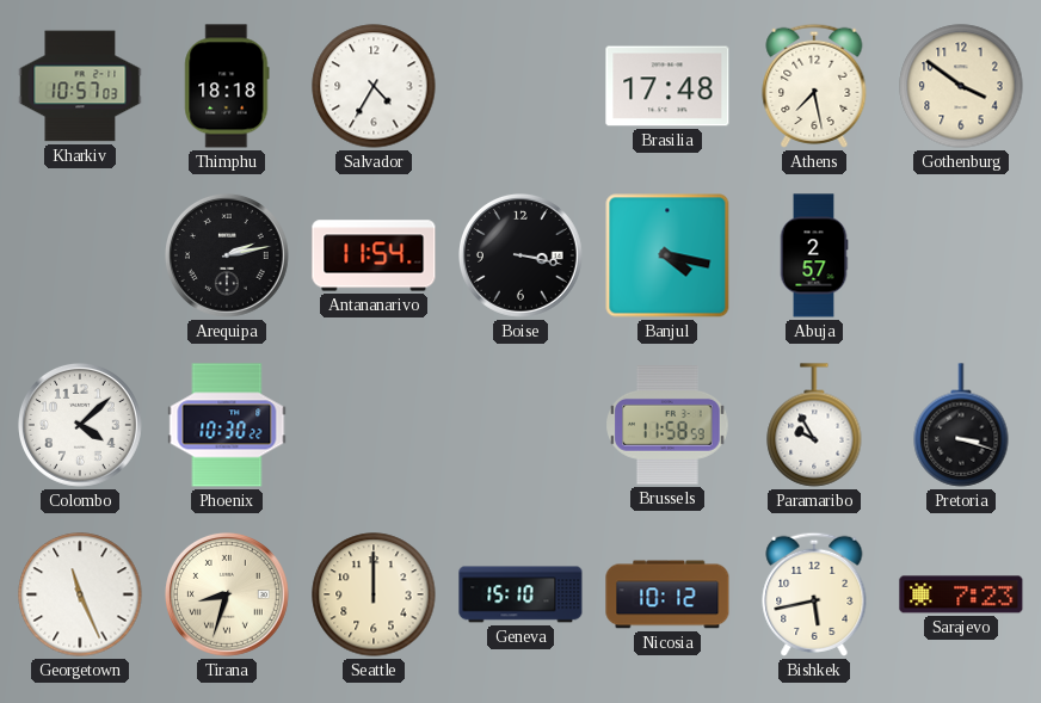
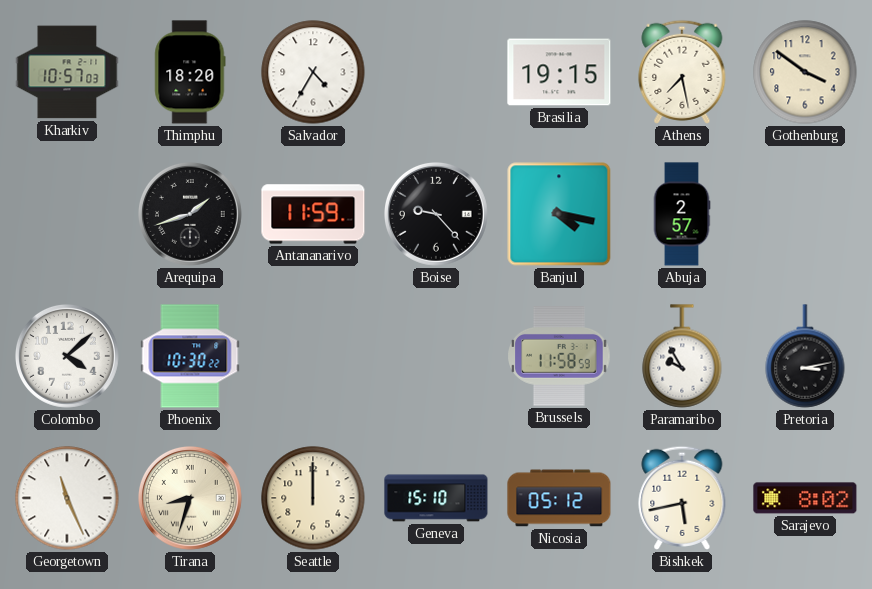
Thimphu: 18:18 -> 18:20
Brasilia: 17:48 -> 19:15
Arequipa: 2:13 -> 1:42
Antananarivo: 11:54 -> 11:59
Boise: 3:17 -> 9:23
Pretoria: 3:18 -> 3:13
Nicosia: 10:12 -> 05:12
Sarajevo: 7:23 -> 8:02
